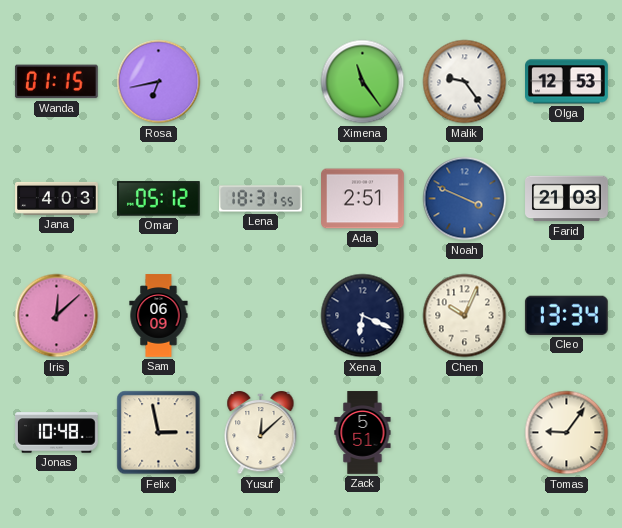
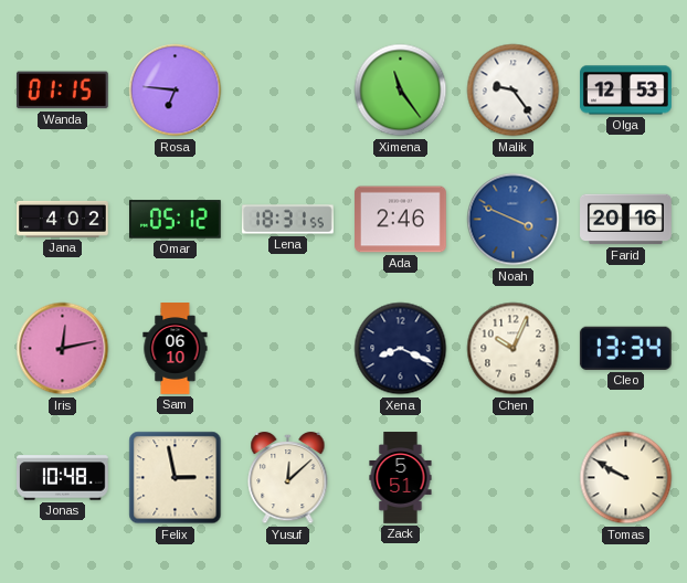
Rosa: 6:43 -> 6:46
Jana: 4:03 -> 4:02
Ada: 2:51 -> 2:46
Farid: 21:03 -> 20:16
Iris: 12:08 -> 12:13
Sam: 06:09 -> 06:10
Xena: 6:19 -> 8:19
Tomas: 9:06 -> 9:50
